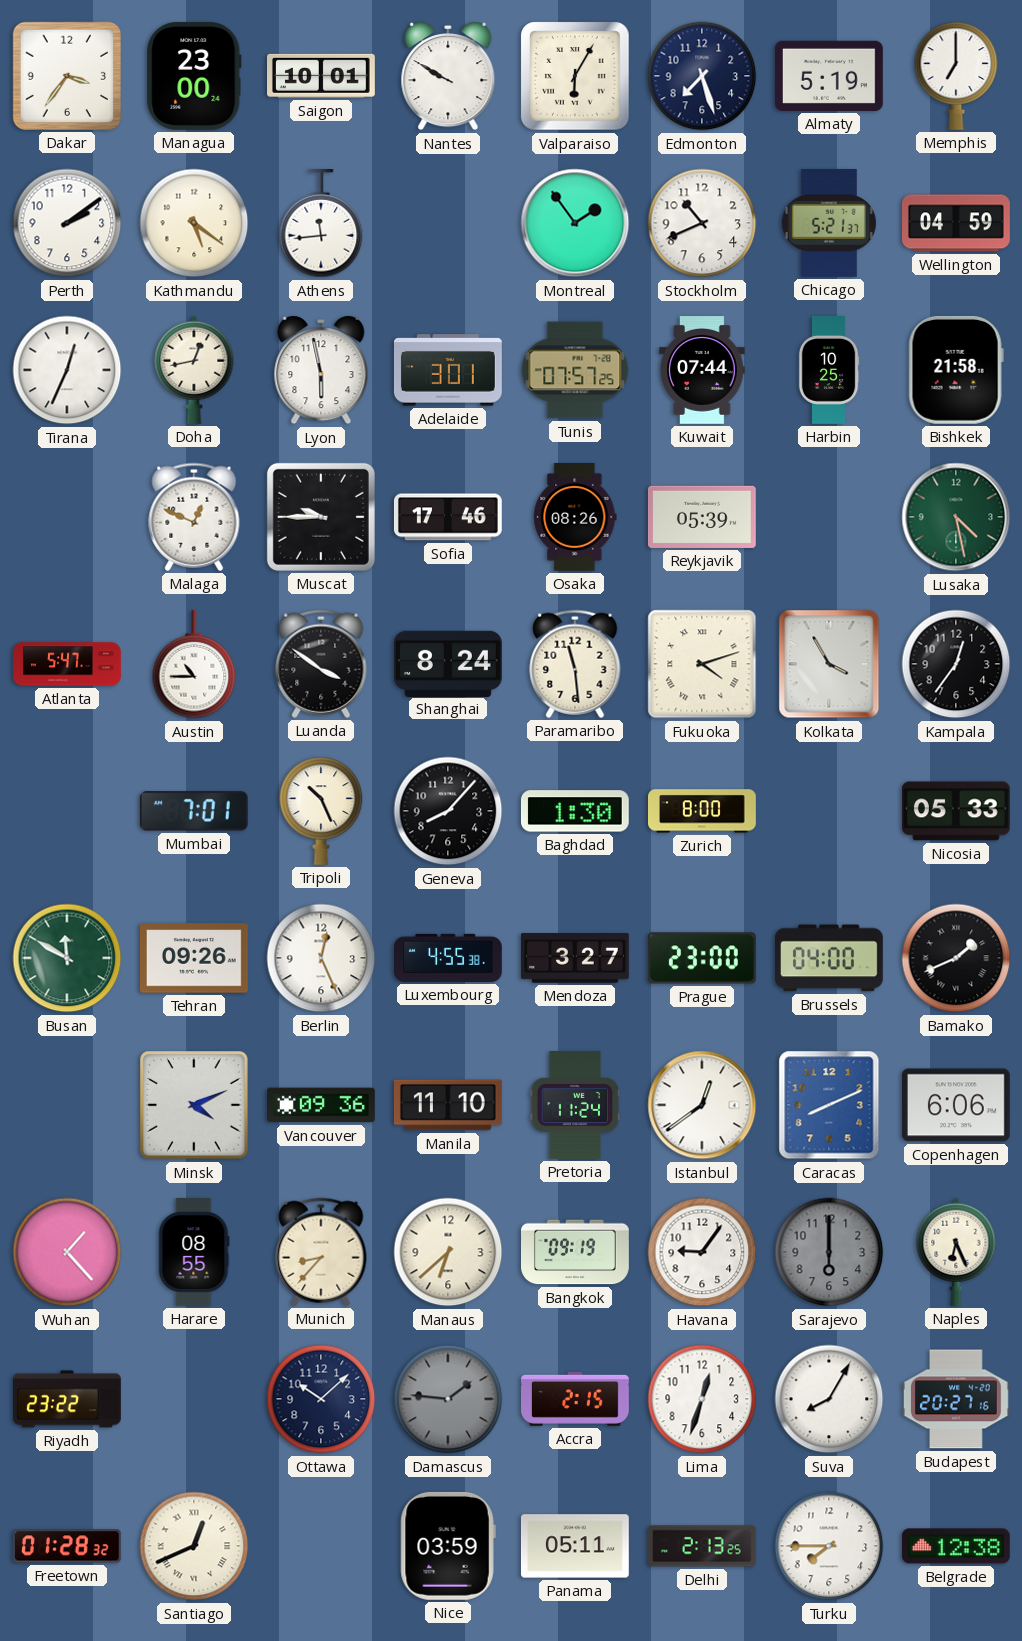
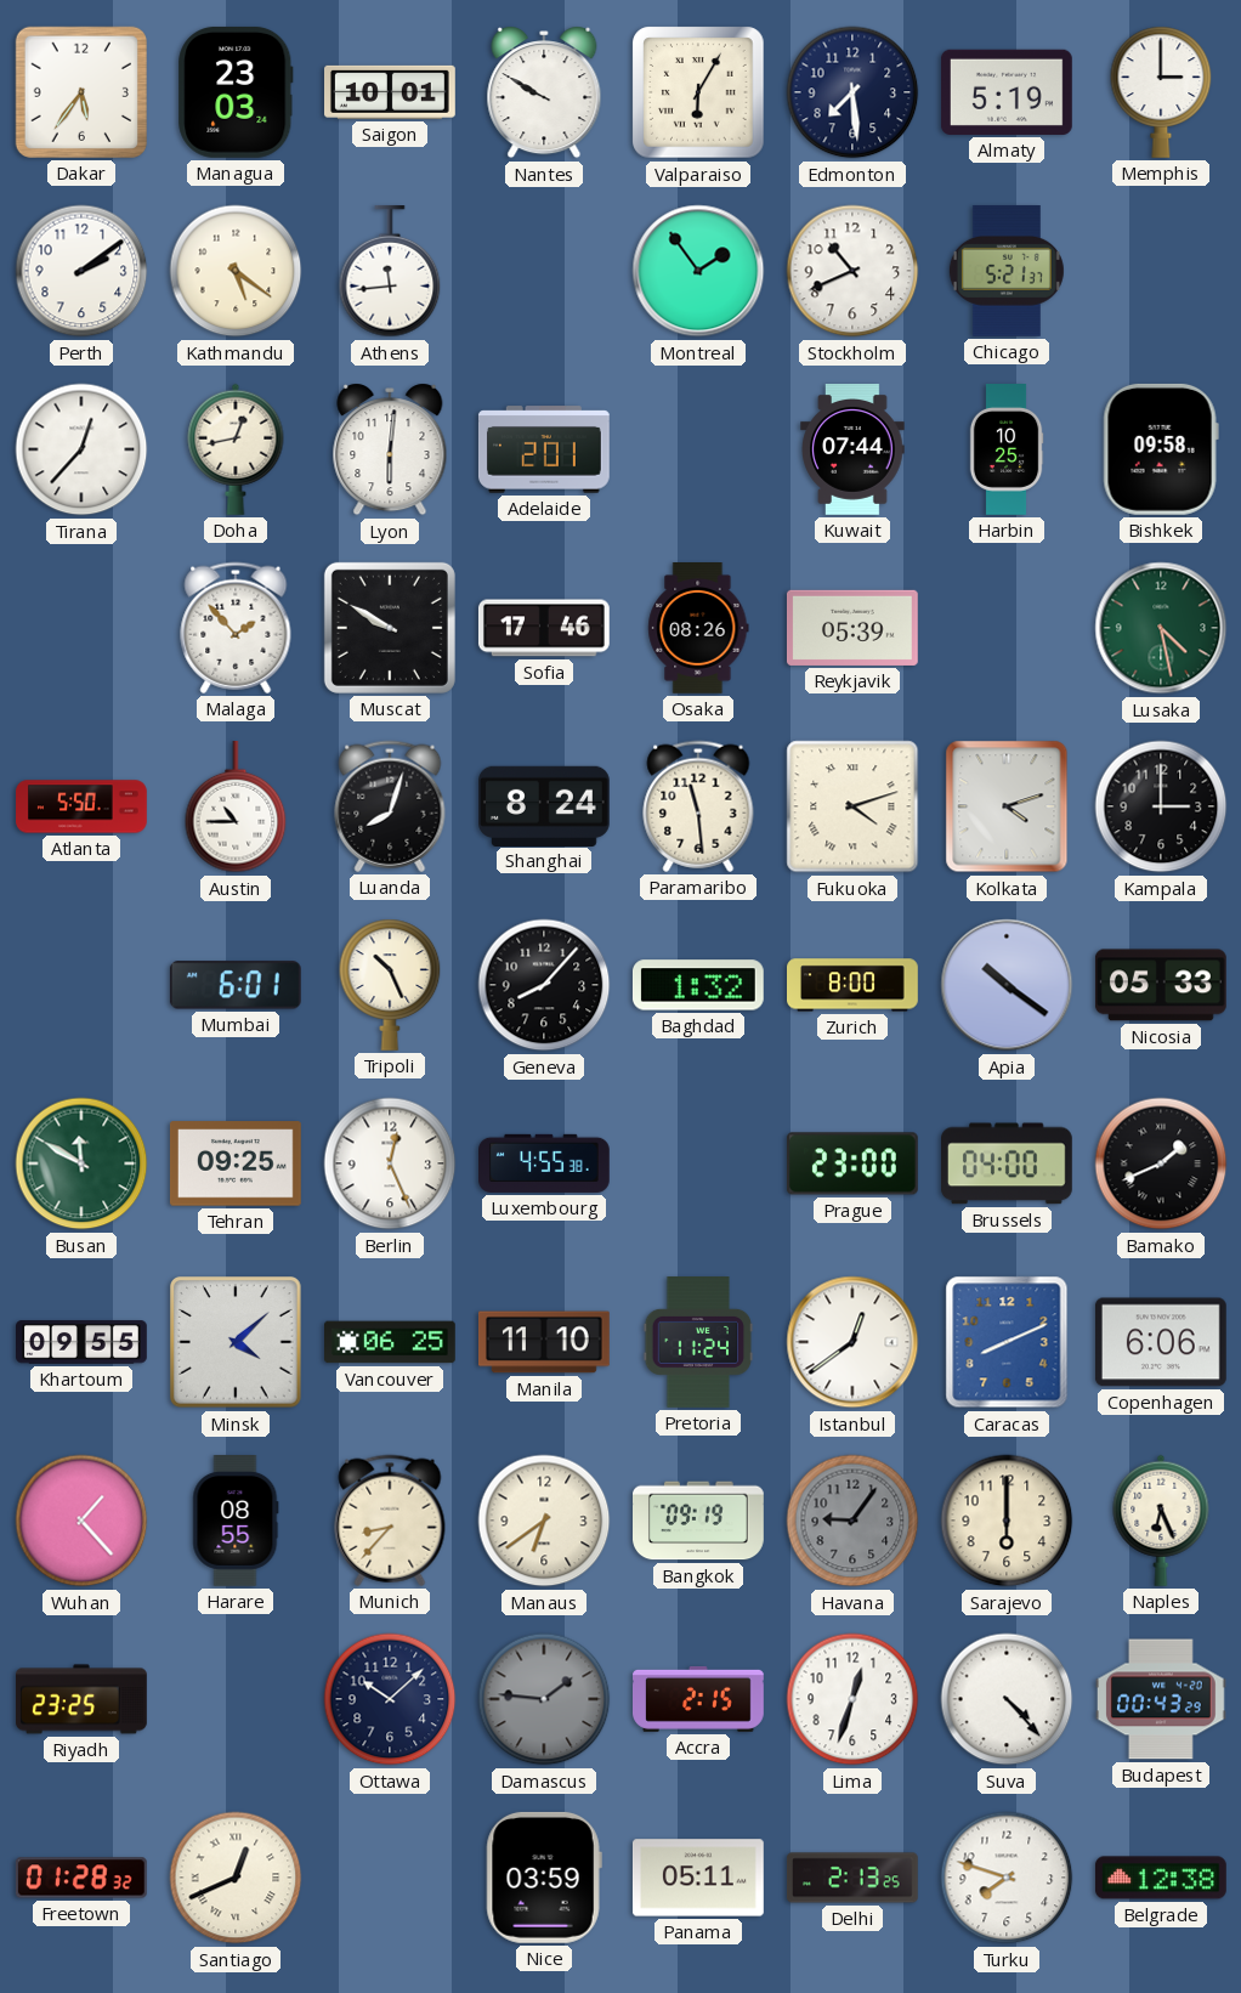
Dakar: 3:36 -> 5:36
Managua: 23:00 -> 23:03
Edmonton: 7:27 -> 7:29
Memphis: 7:00 -> 3:00
Wellington: 04:59 -> none
Tirana: 12:34 -> 12:37
Lyon: 5:58 -> 6:01
Adelaide: 3:01 -> 2:01
Tunis: 07:57 -> none
Bishkek: 21:58 -> 09:58
Malaga: 12:49 -> 1:53
Muscat: 9:45 -> 9:50
Atlanta: 5:47 -> 5:50
Luanda: 3:51 -> 8:03
Kolkata: 3:55 -> 4:12
Kampala: 12:36 -> 3:00
Mumbai: 7:01 -> 6:01
Baghdad: 1:30 -> 1:32
Apia: none -> 10:21
Tehran: 09:26 -> 09:25
Mendoza: 3:27 -> none
Khartoum: none -> 09:55
Minsk: 4:11 -> 4:08
Vancouver: 09:36 -> 06:25
Manaus: 6:38 -> 6:39
Havana dial: white -> grey
Sarajevo dial: grey -> cream
Riyadh: 23:22 -> 23:25
Suva: 8:05 -> 4:23
Budapest: 20:27 -> 00:43
Turku: 7:45 -> 7:48
